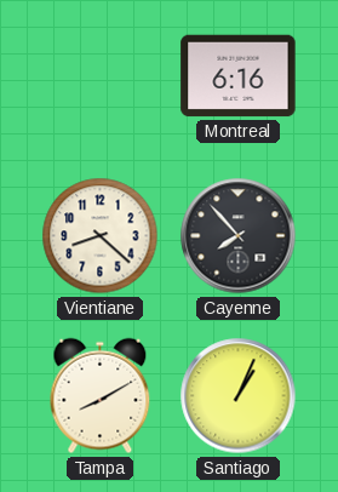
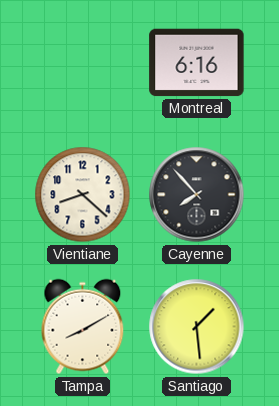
Santiago: 1:04 -> 1:29
